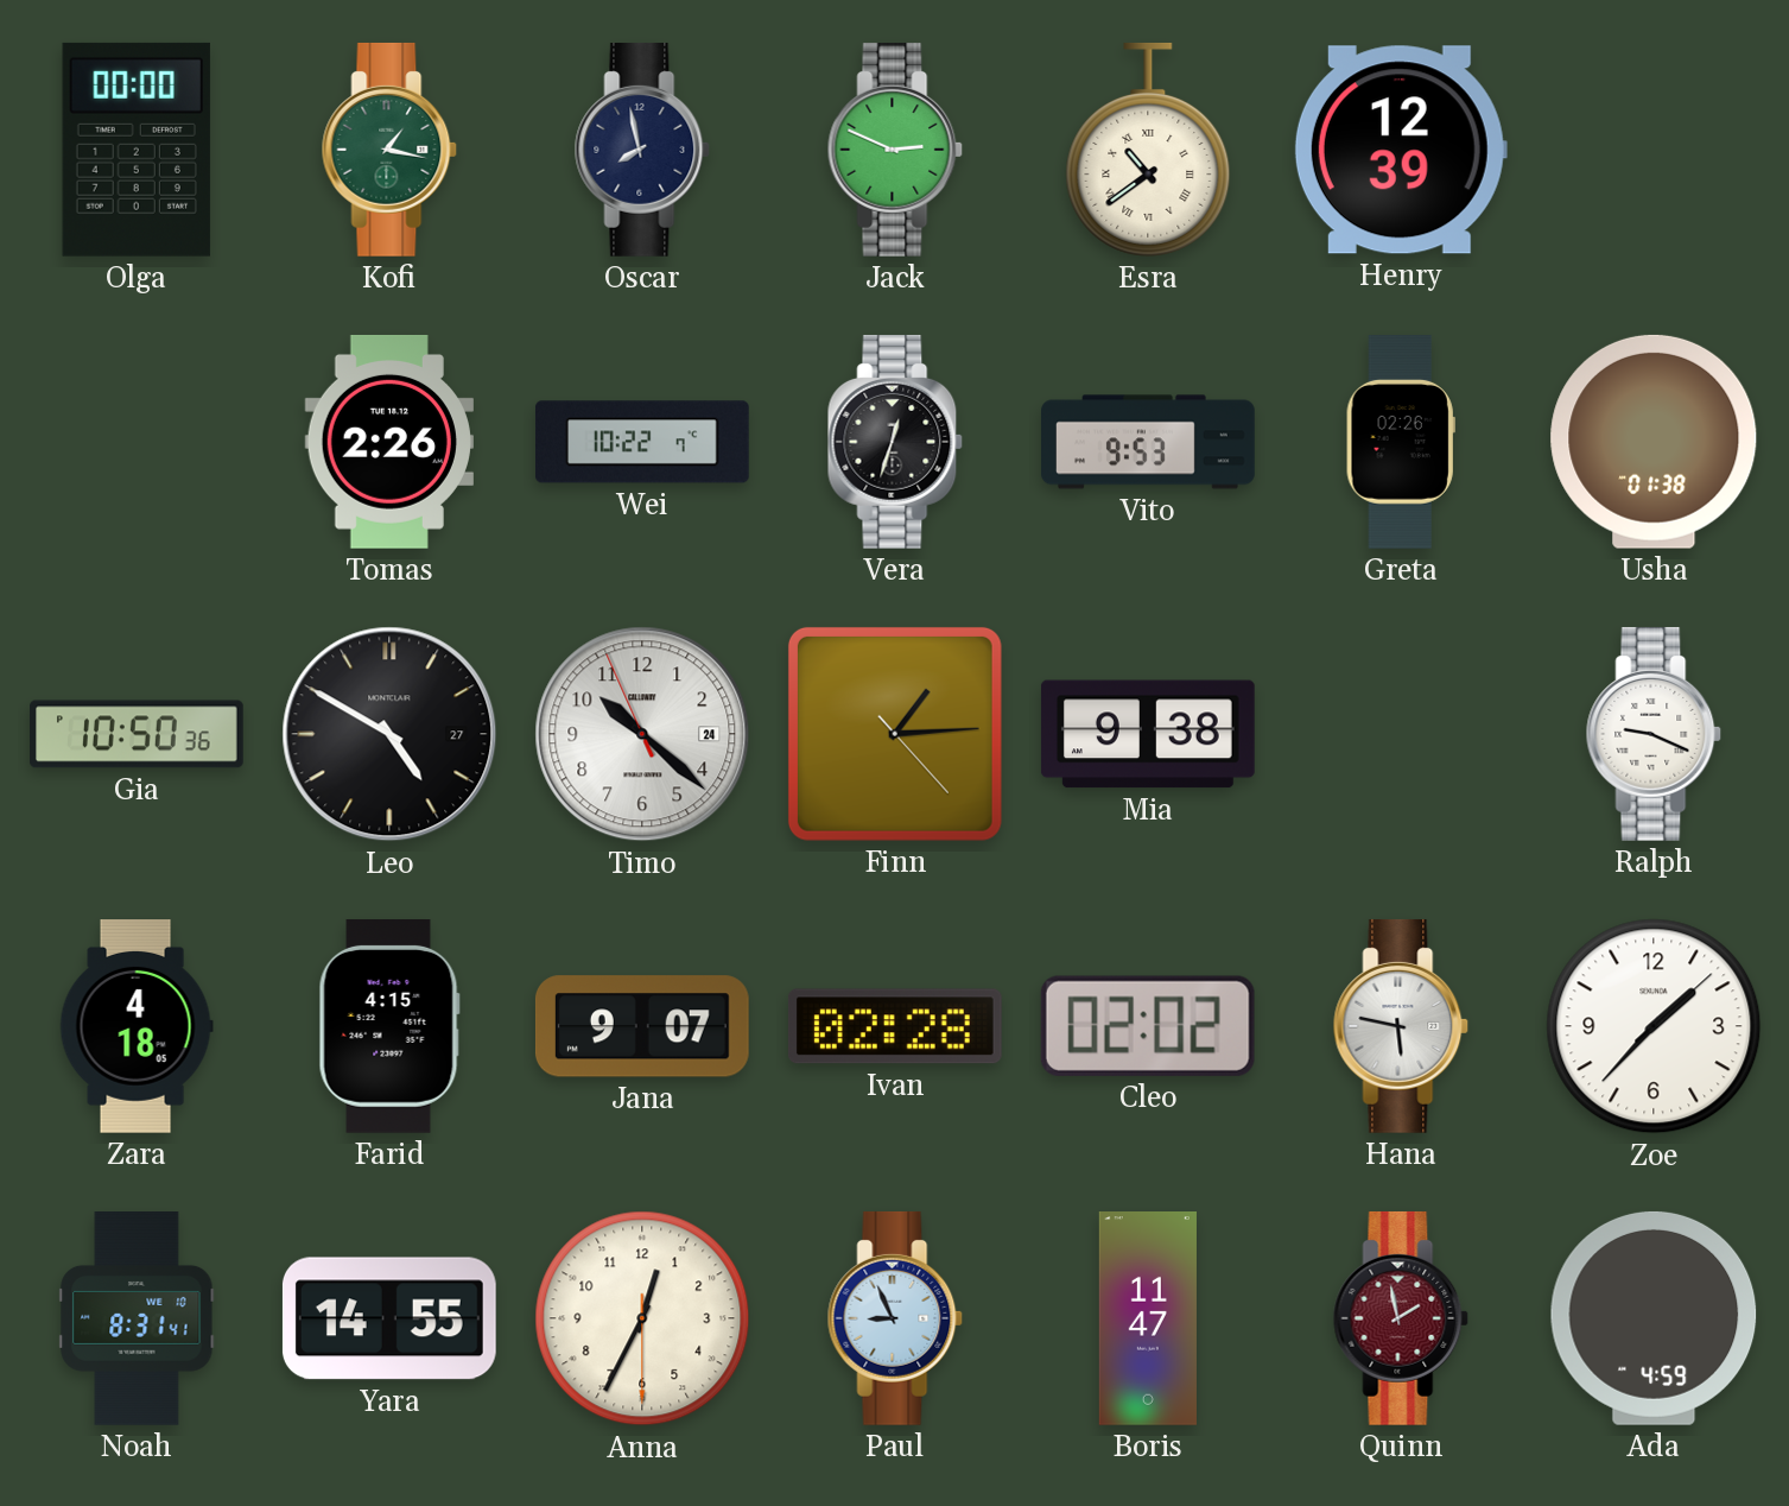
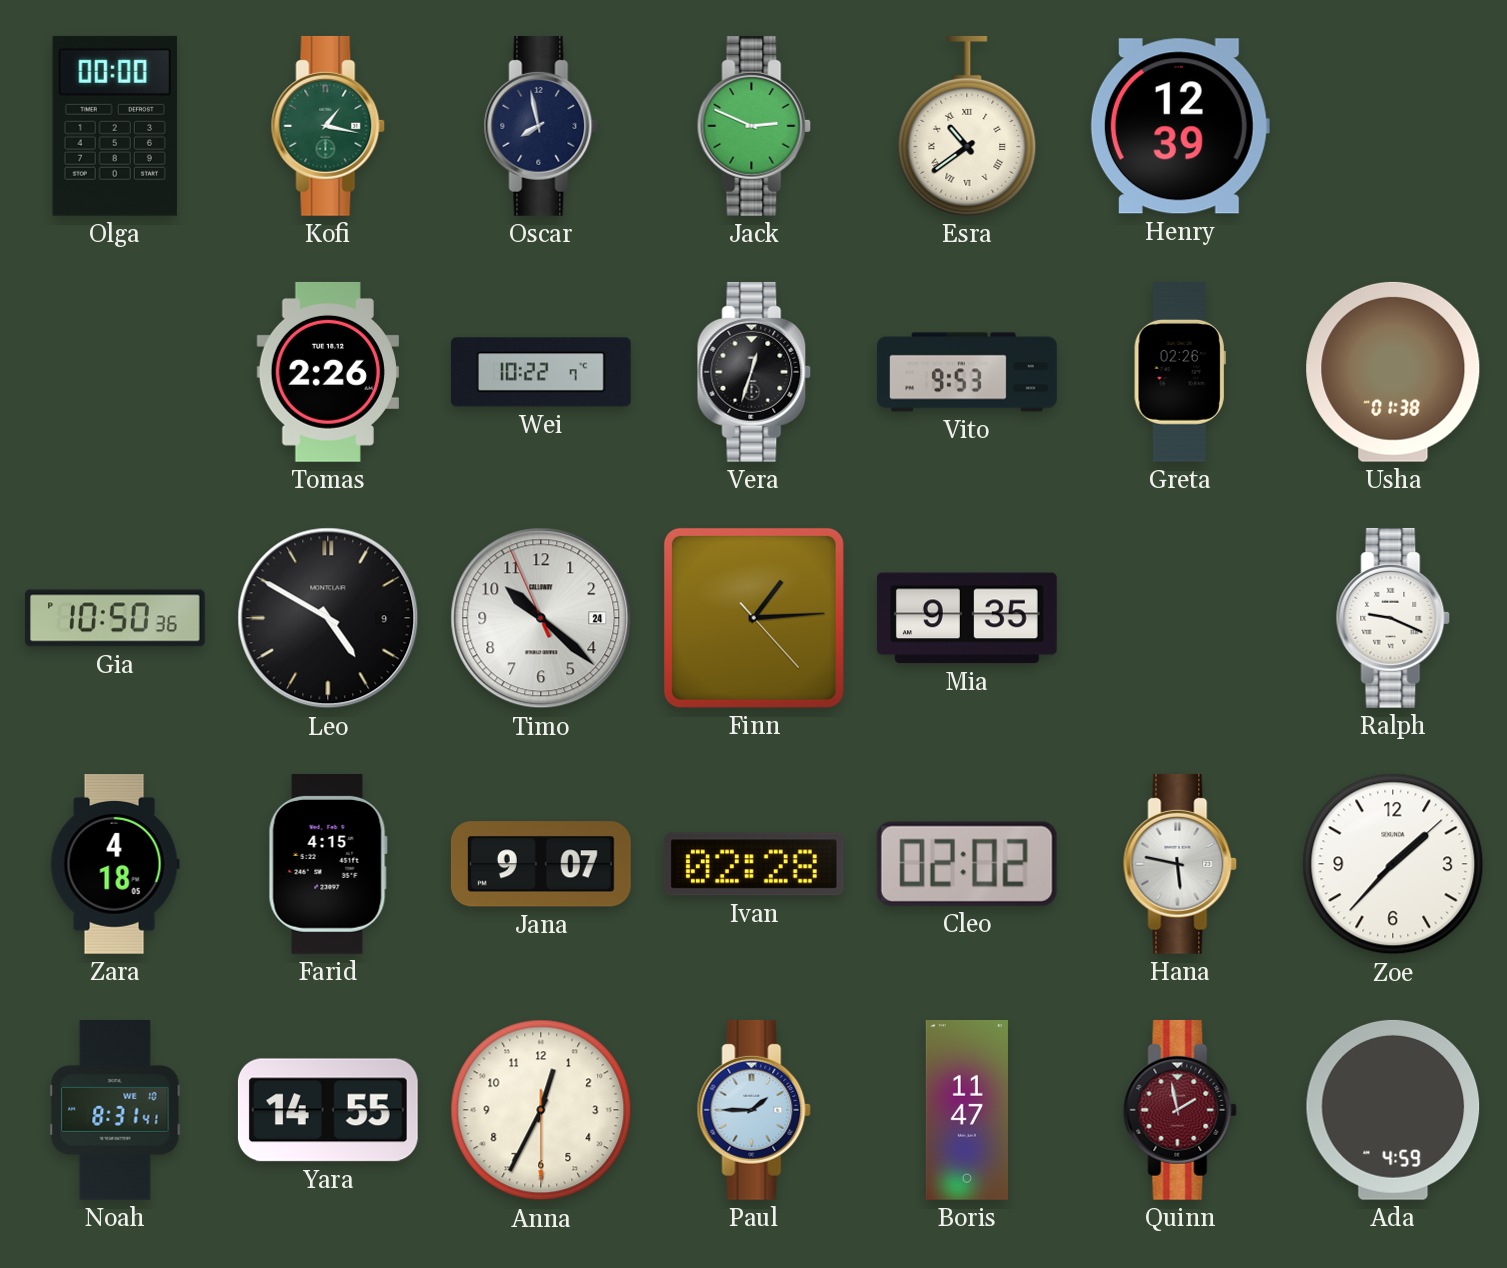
Leo date: 27 -> 9
Mia: 9:38 -> 9:35
Paul: 8:56 -> 1:45
